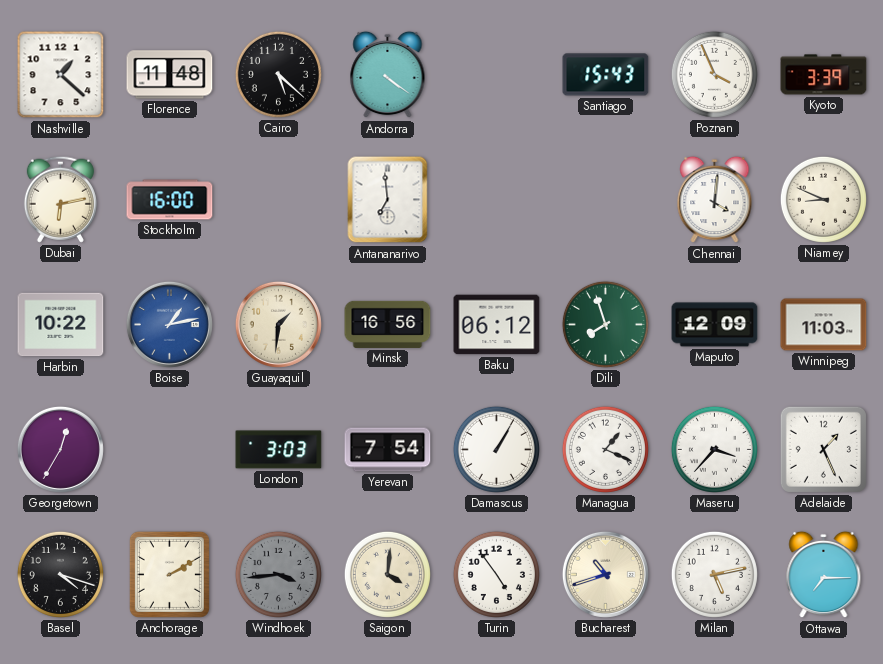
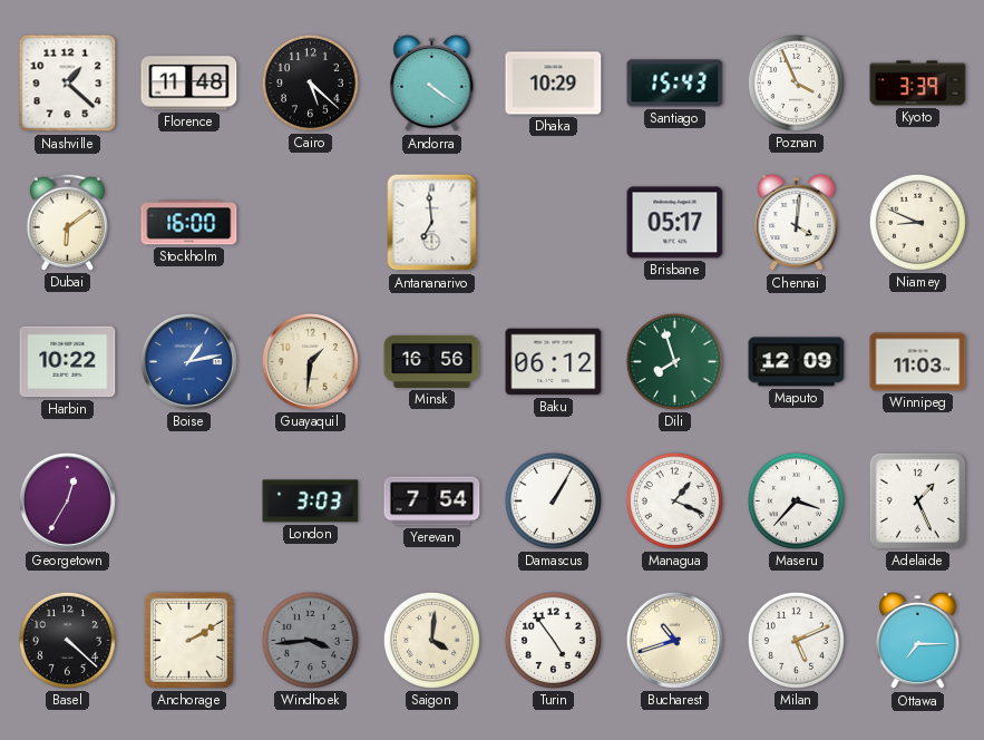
Dhaka: none -> 10:29
Dubai: 6:13 -> 6:09
Brisbane: none -> 05:17
Basel: 4:18 -> 4:22
Milan: 5:13 -> 5:11
